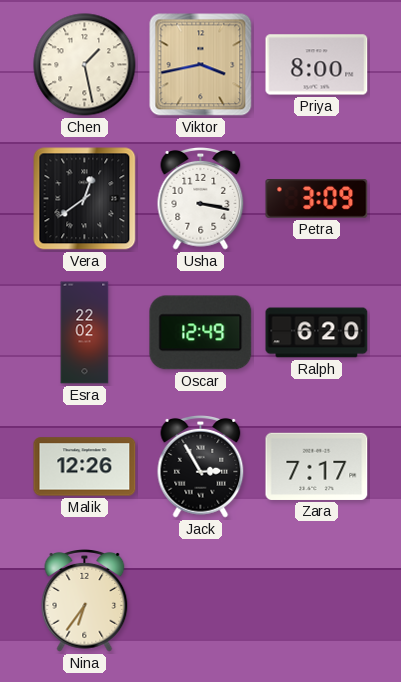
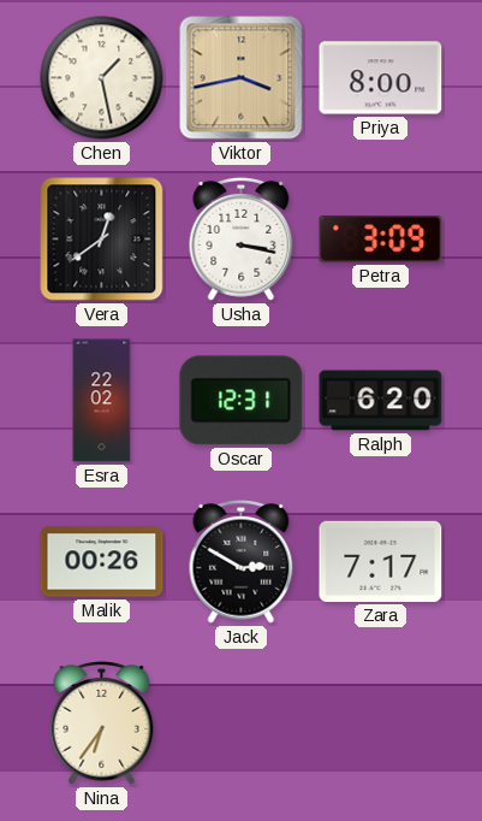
Oscar: 12:49 -> 12:31
Malik: 12:26 -> 00:26
Jack: 2:55 -> 2:50
